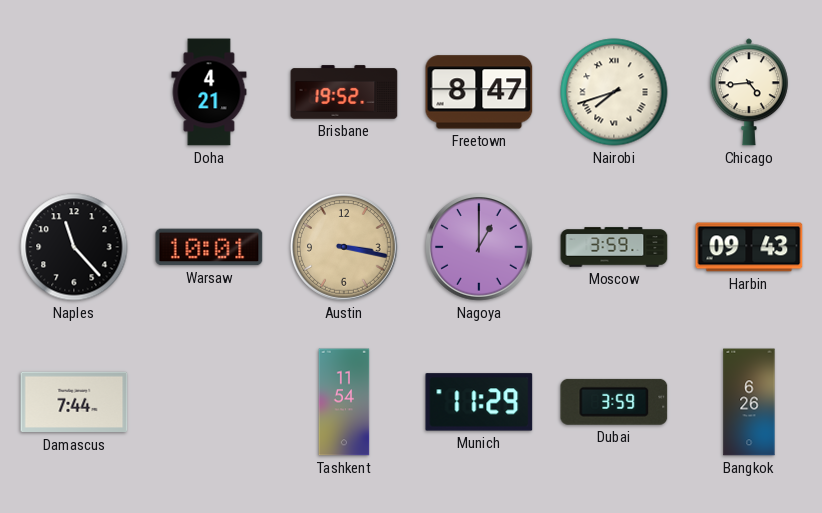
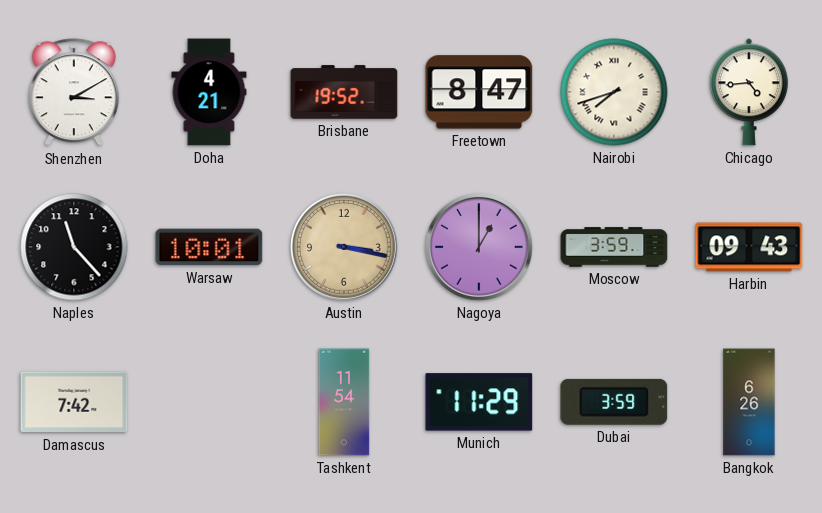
Shenzhen: none -> 3:10
Damascus: 7:44 -> 7:42
